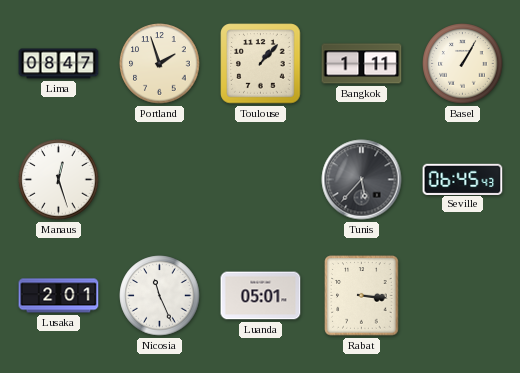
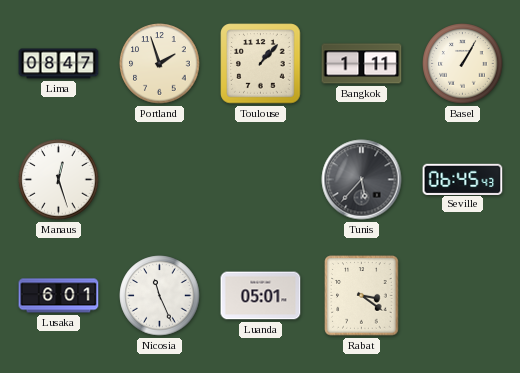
Lusaka: 2:01 -> 6:01
Rabat: 3:16 -> 3:21
